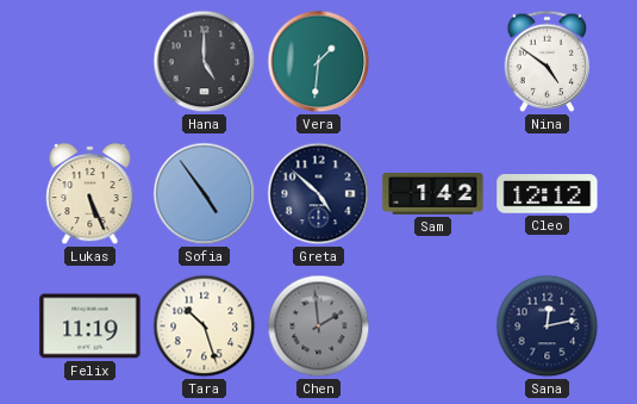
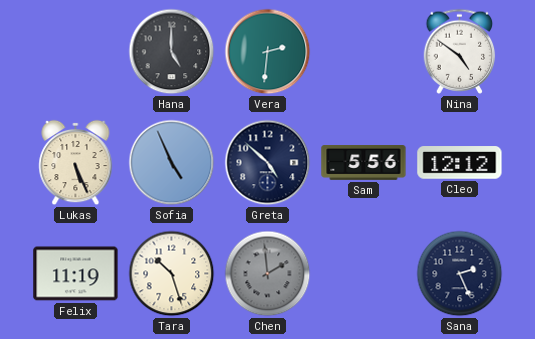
Vera: 1:31 -> 2:31
Sofia: 4:54 -> 4:56
Sam: 1:42 -> 5:56
Sana: 12:13 -> 2:26
